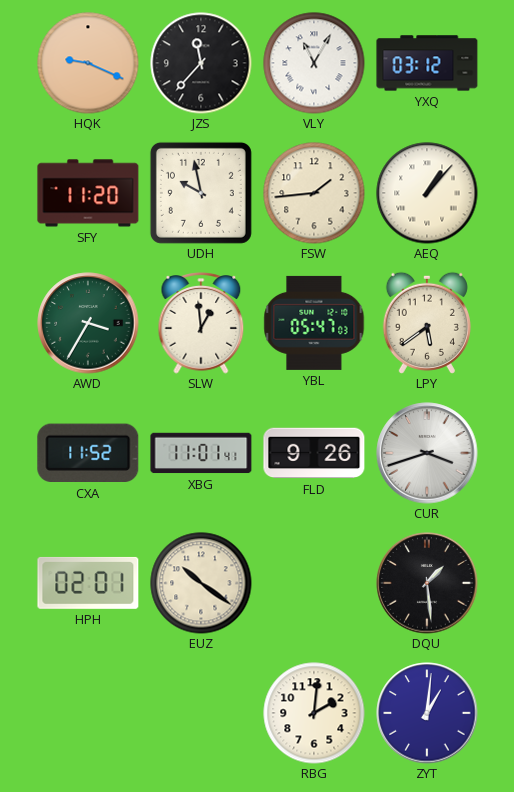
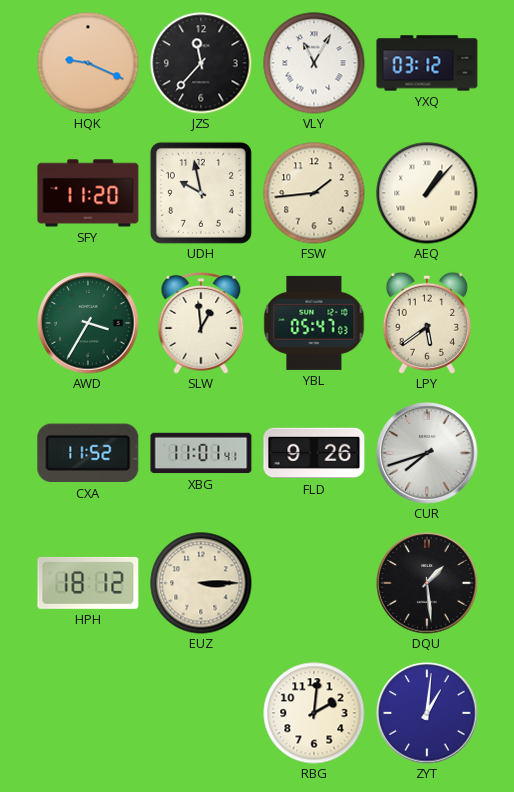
CUR: 3:42 -> 7:42
HPH: 02:01 -> 18:12
EUZ: 10:21 -> 3:15
